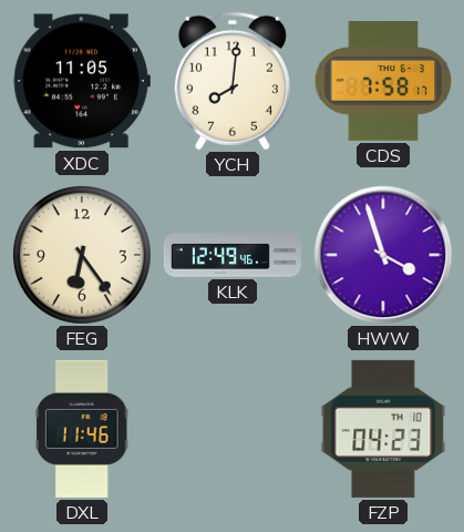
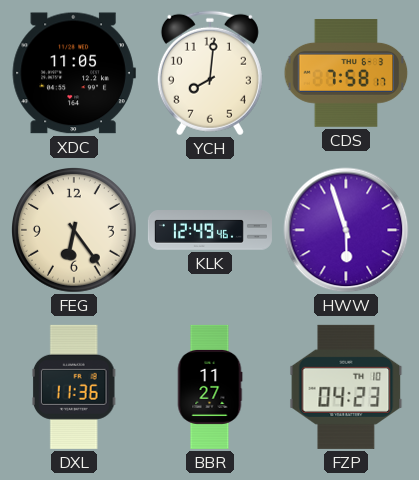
HWW: 3:57 -> 5:57
DXL: 11:46 -> 11:36
BBR: none -> 11:27
